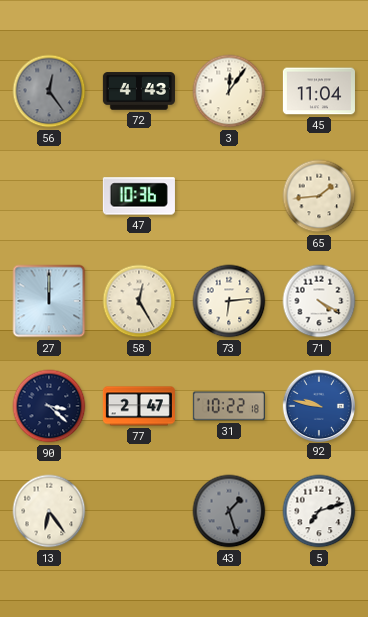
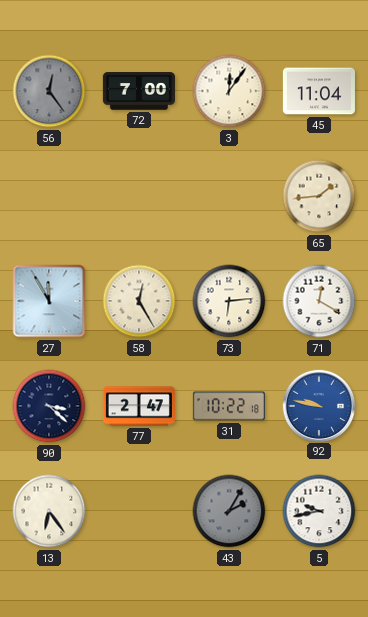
72: 4:43 -> 7:00
47: 10:36 -> none
27: 12:00 -> 11:55
71: 4:20 -> 12:20
43: 1:27 -> 2:05
5: 7:12 -> 9:43
